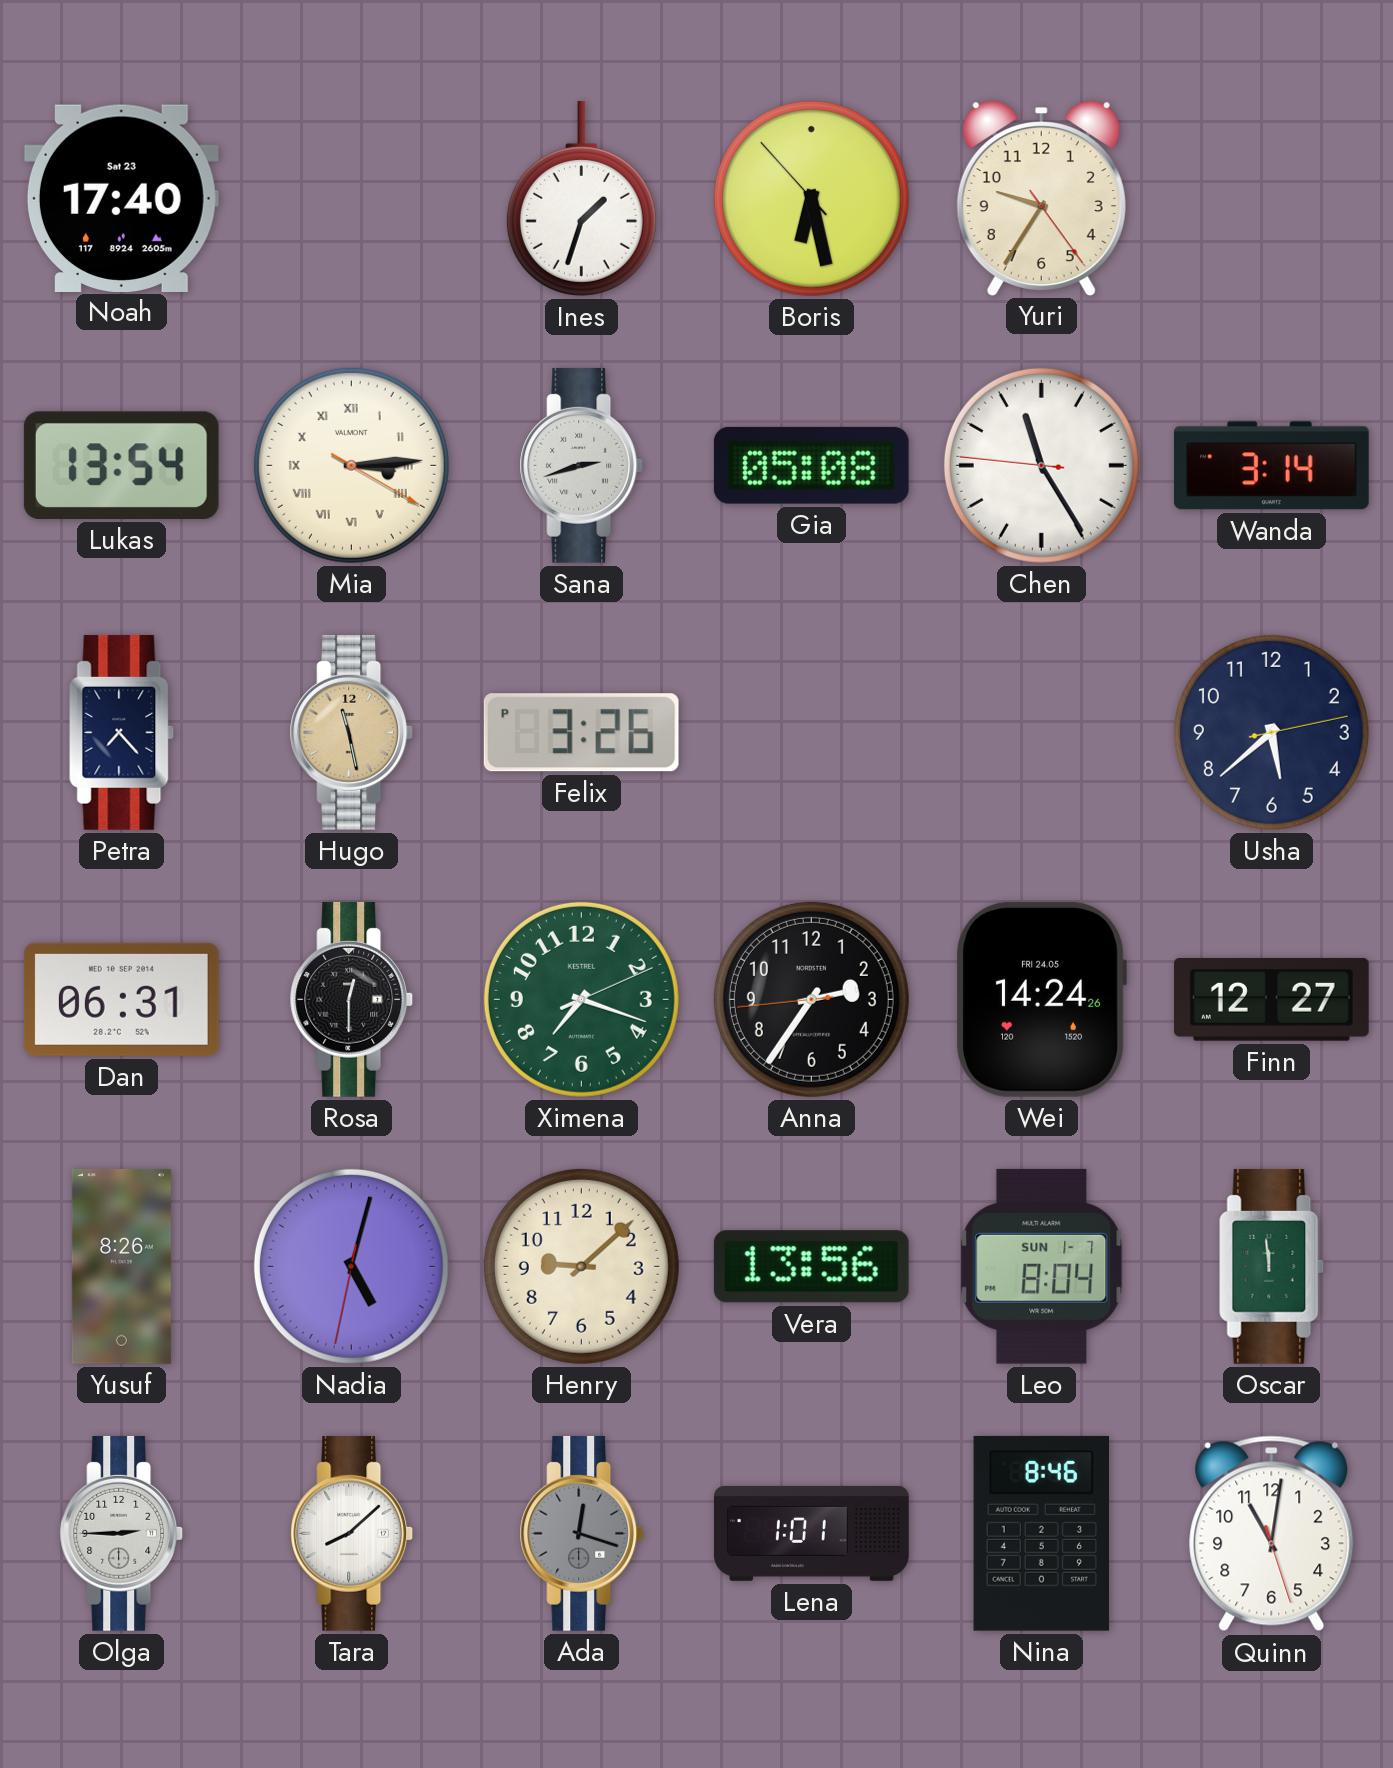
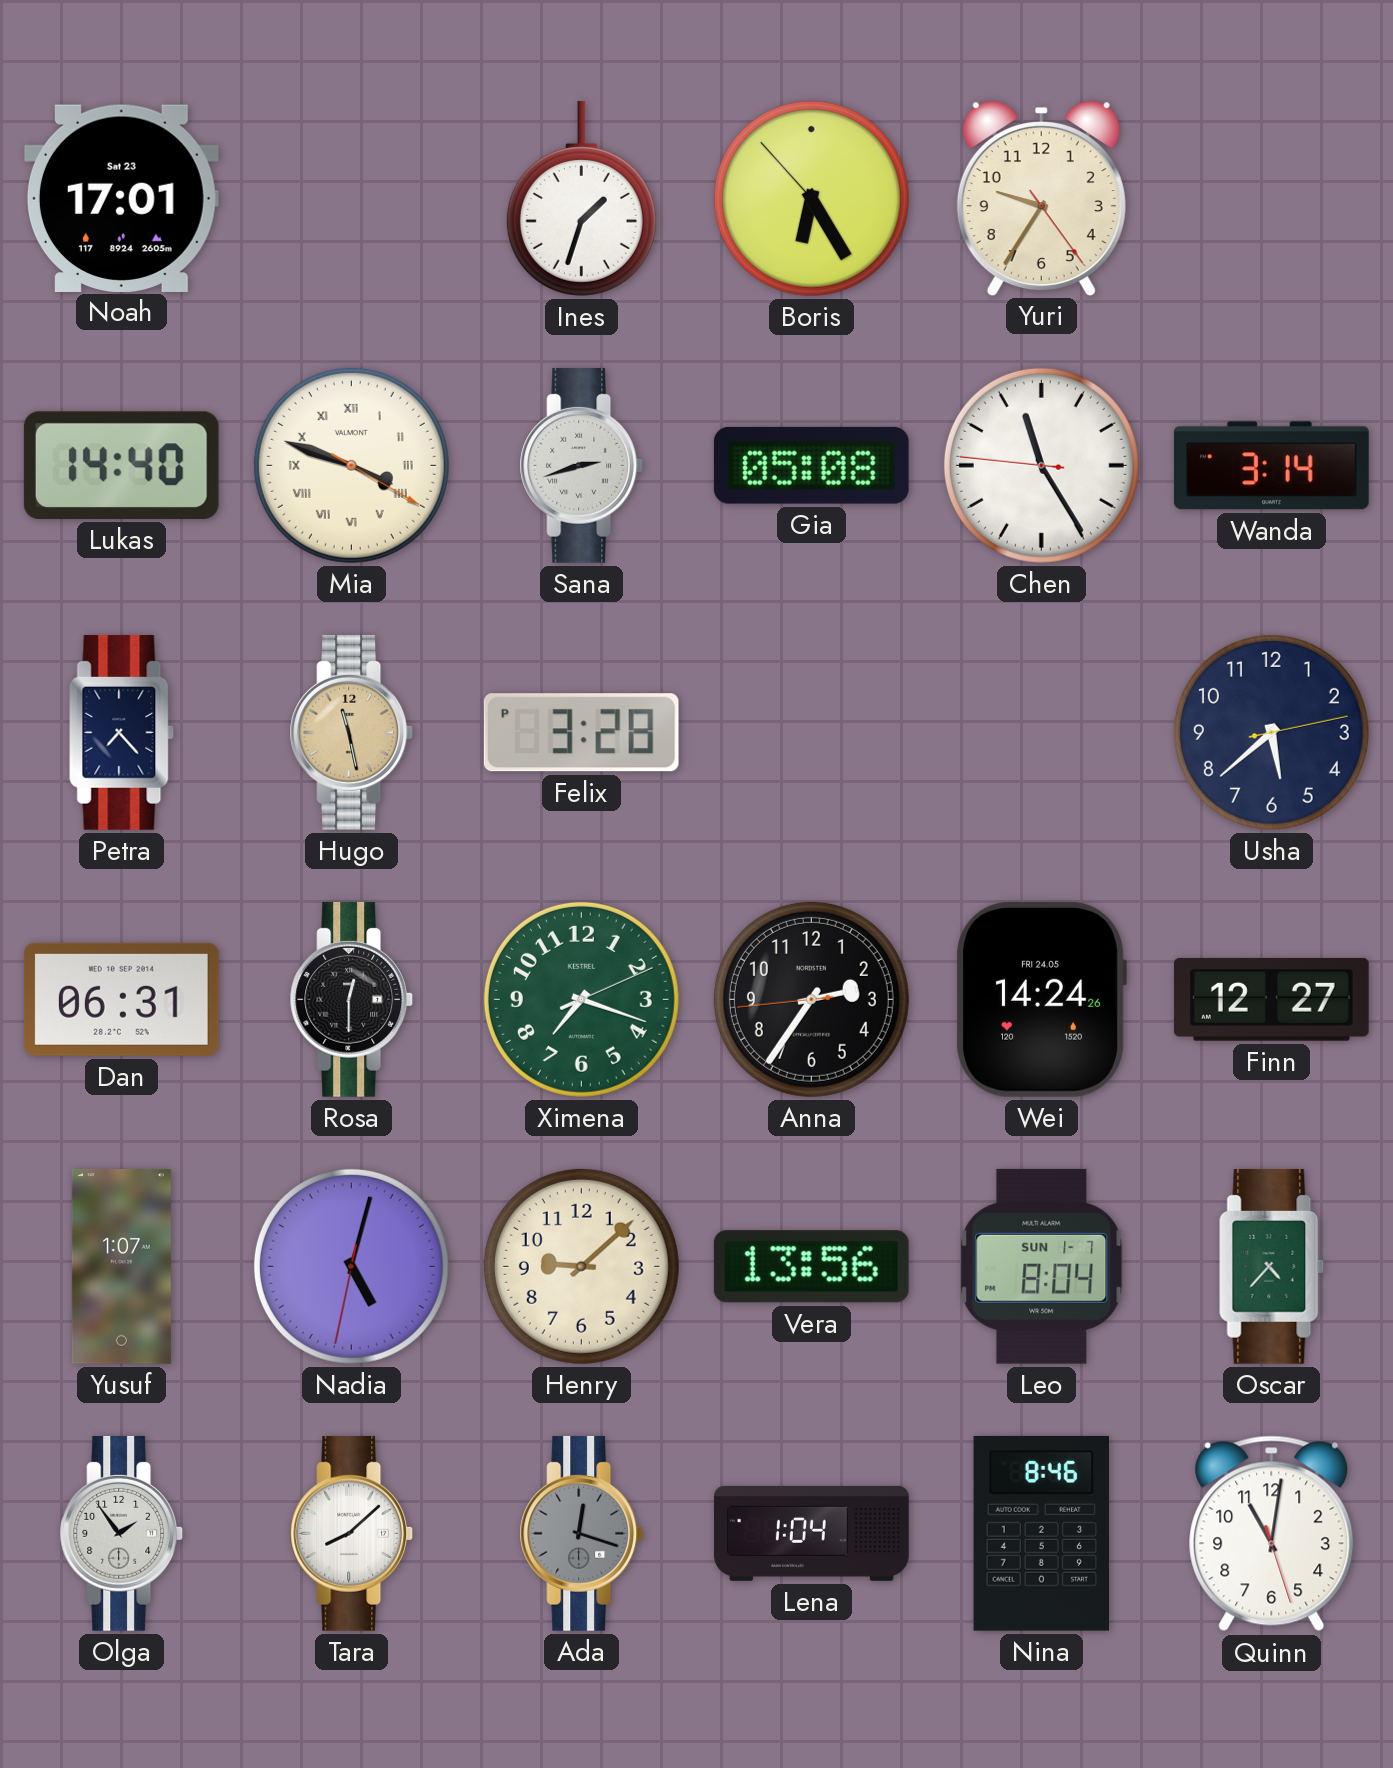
Noah: 17:40 -> 17:01
Boris: 6:27 -> 6:24
Lukas: 13:54 -> 14:40
Mia: 3:14 -> 3:48
Felix: 3:26 -> 3:28
Yusuf: 8:26 -> 1:07
Oscar: 11:59 -> 4:37
Olga: 2:45 -> 1:54
Lena: 1:01 -> 1:04
